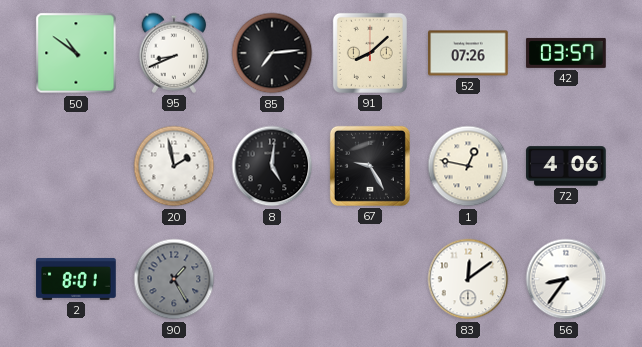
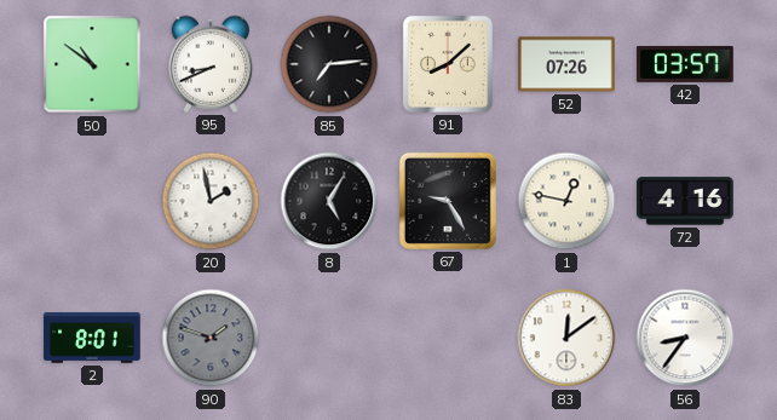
8: 5:01 -> 5:05
72: 4:06 -> 4:16
90: 1:25 -> 1:48
